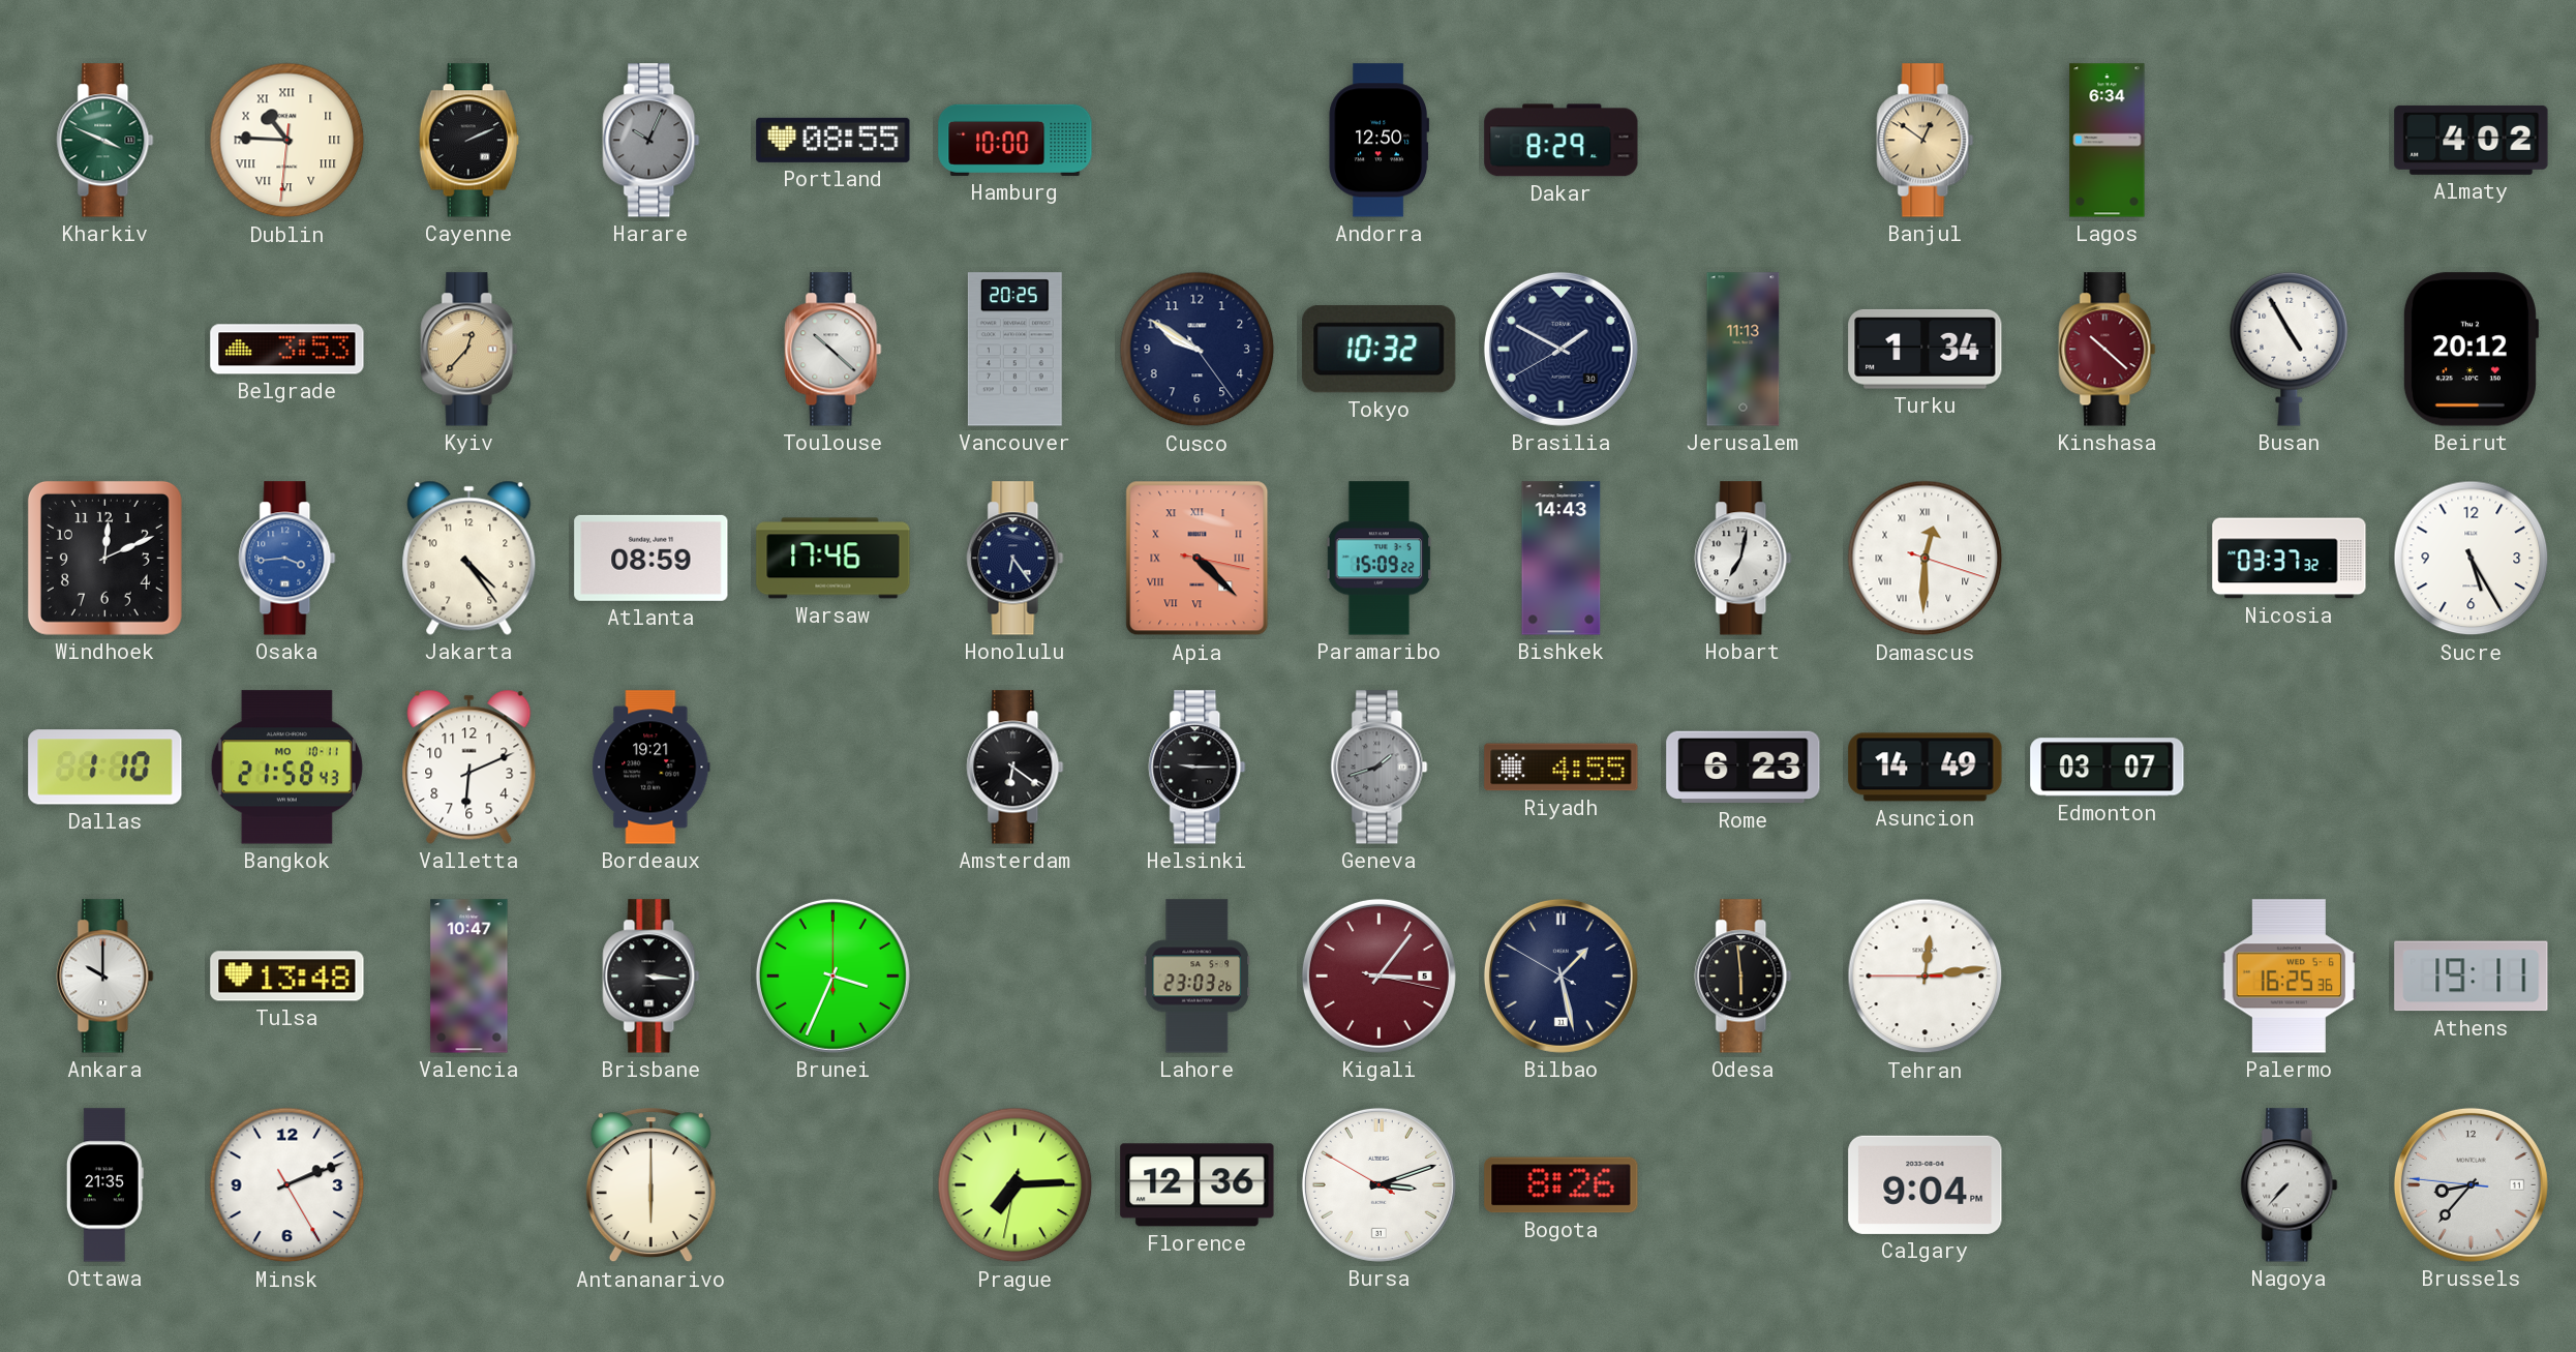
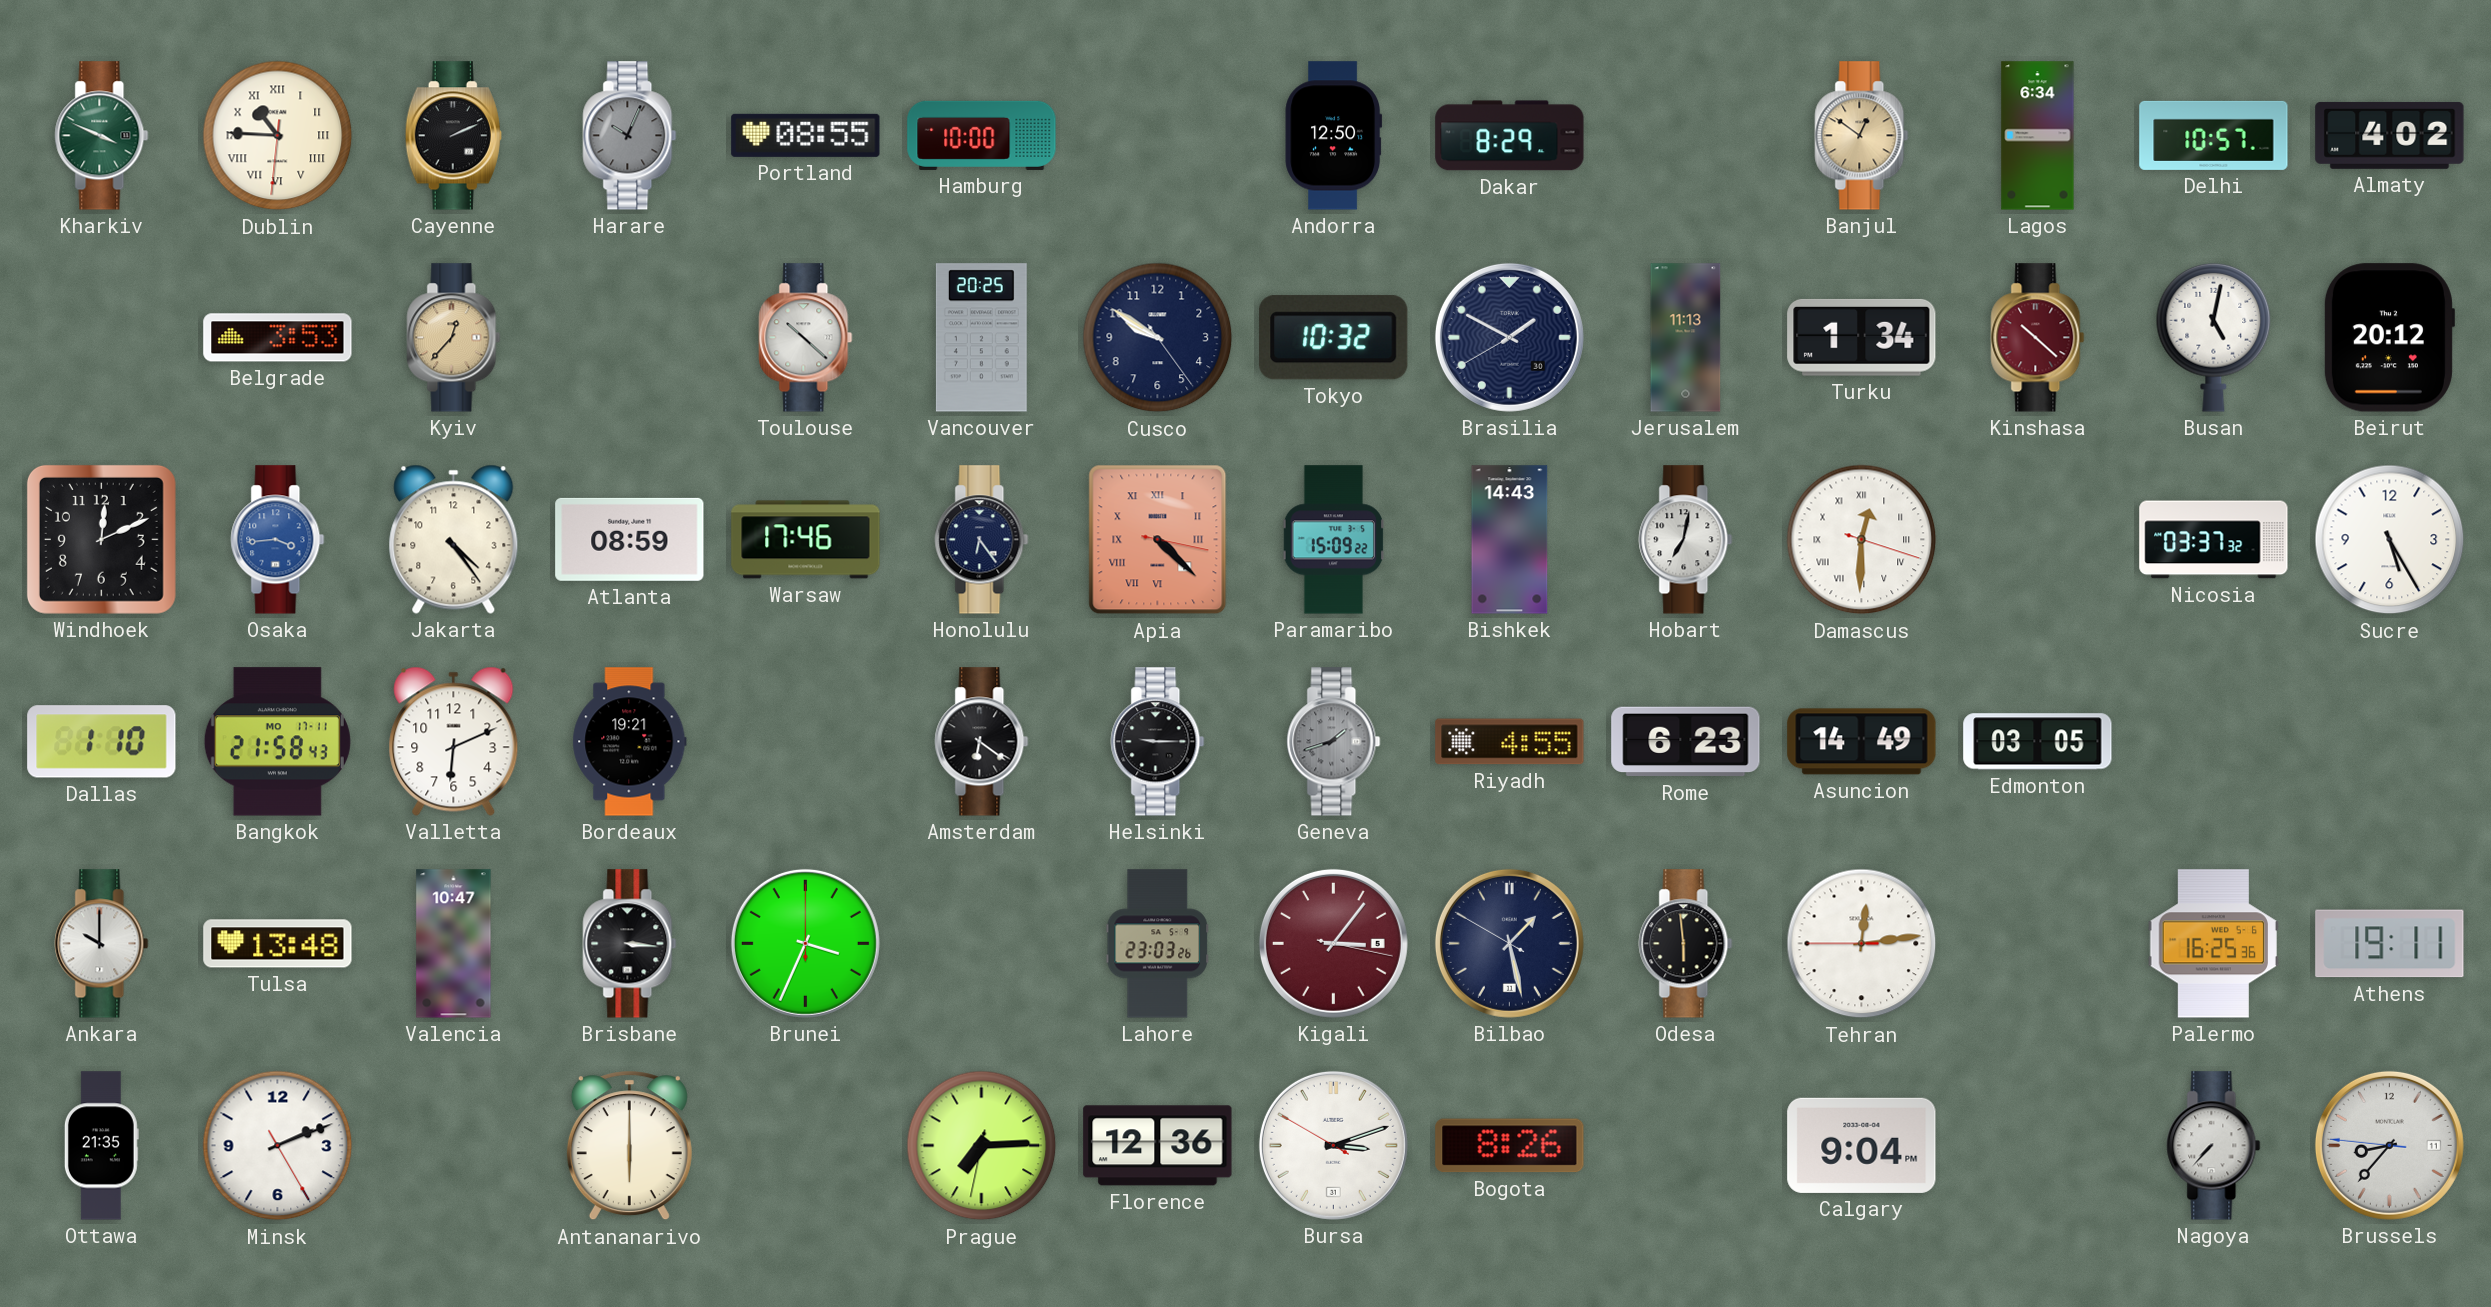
Delhi: none -> 10:57
Busan: 4:55 -> 5:02
Bangkok date: MO 10-11 -> MO 17-11
Edmonton: 03:07 -> 03:05
